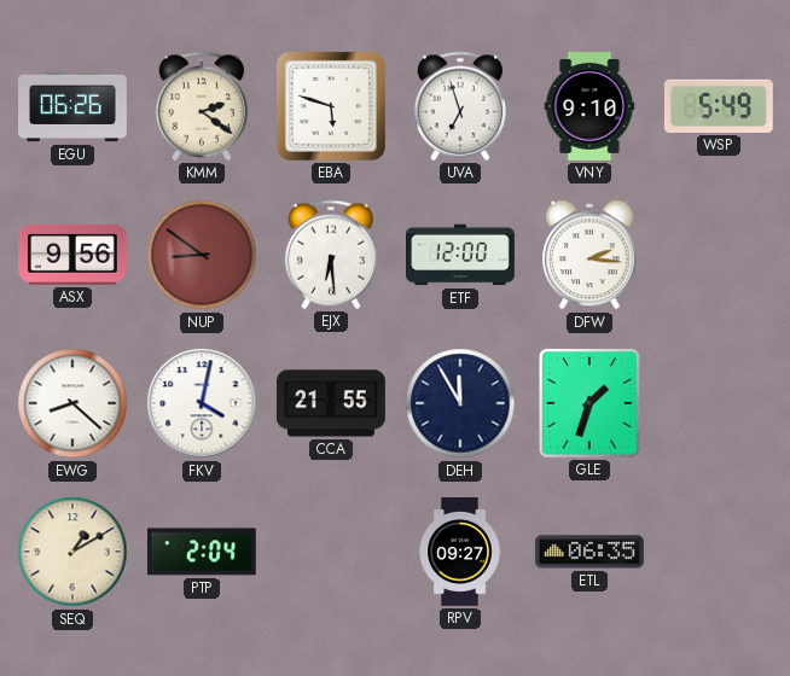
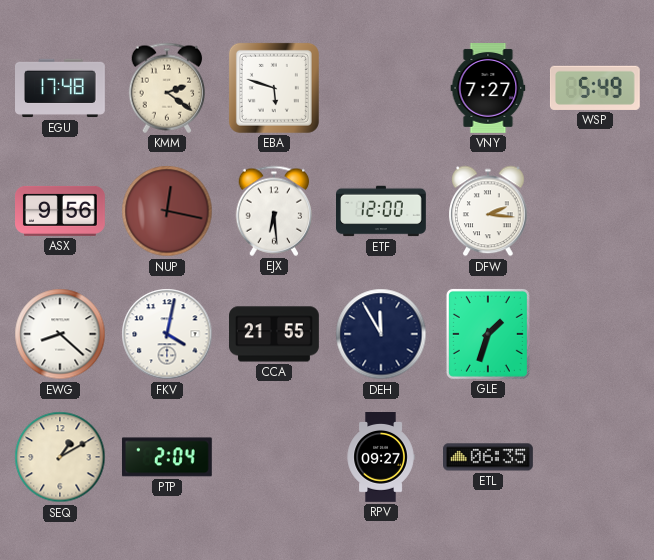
EGU: 06:26 -> 17:48
UVA: 6:57 -> none
VNY: 9:10 -> 7:27
NUP: 8:51 -> 12:17
